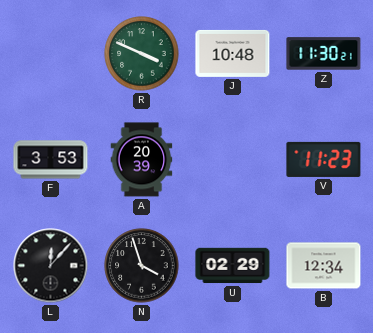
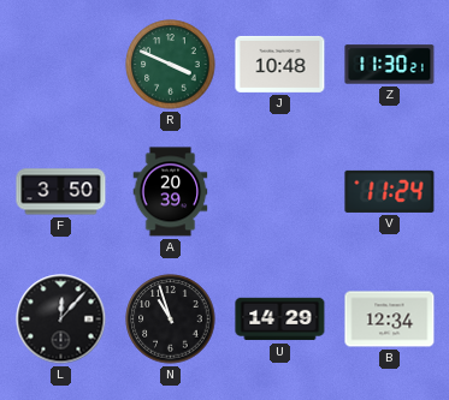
F: 3:53 -> 3:50
V: 11:23 -> 11:24
N: 3:57 -> 10:57
U: 02:29 -> 14:29
